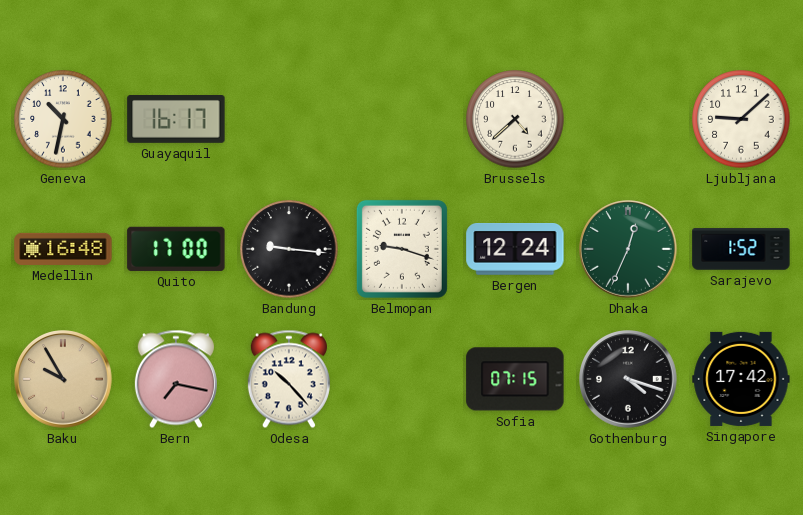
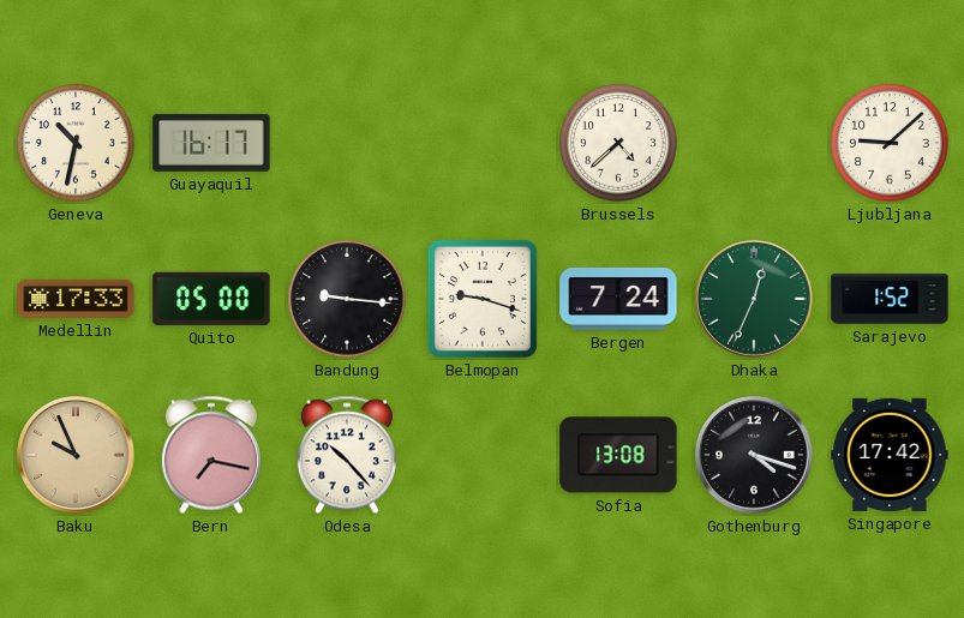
Medellin: 16:48 -> 17:33
Quito: 17:00 -> 05:00
Bergen: 12:24 -> 7:24
Baku: 9:55 -> 9:56
Sofia: 07:15 -> 13:08
